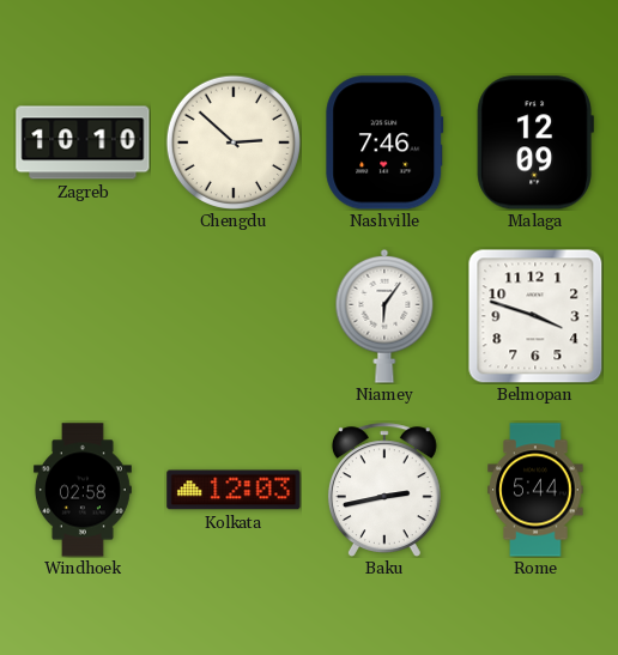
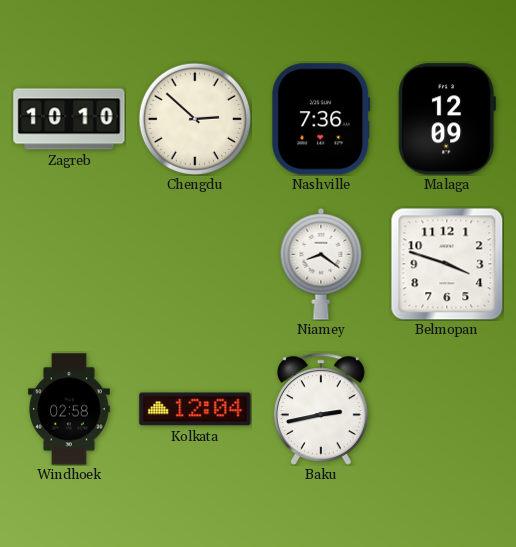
Nashville: 7:46 -> 7:36
Niamey: 6:06 -> 8:21
Kolkata: 12:03 -> 12:04
Rome: 5:44 -> none
